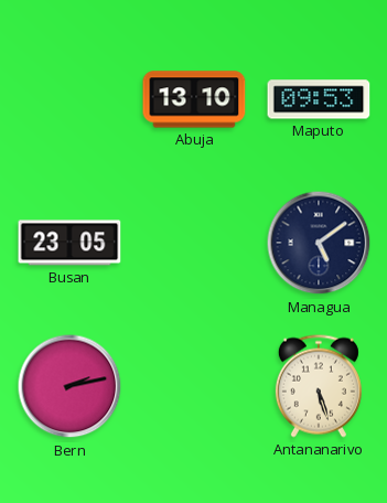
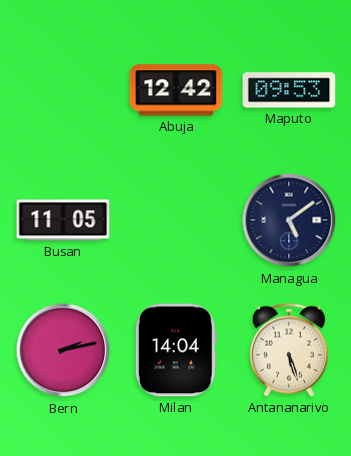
Abuja: 13:10 -> 12:42
Busan: 23:05 -> 11:05
Milan: none -> 14:04
